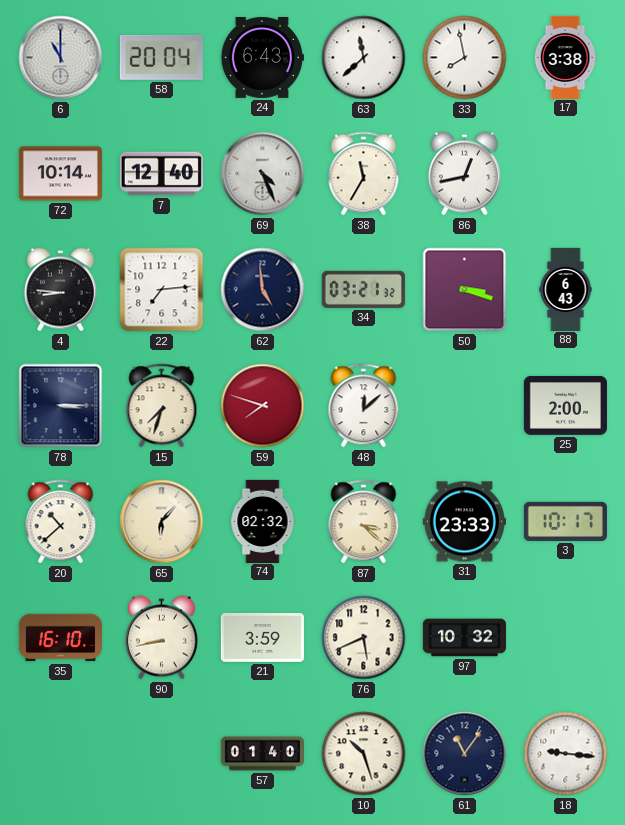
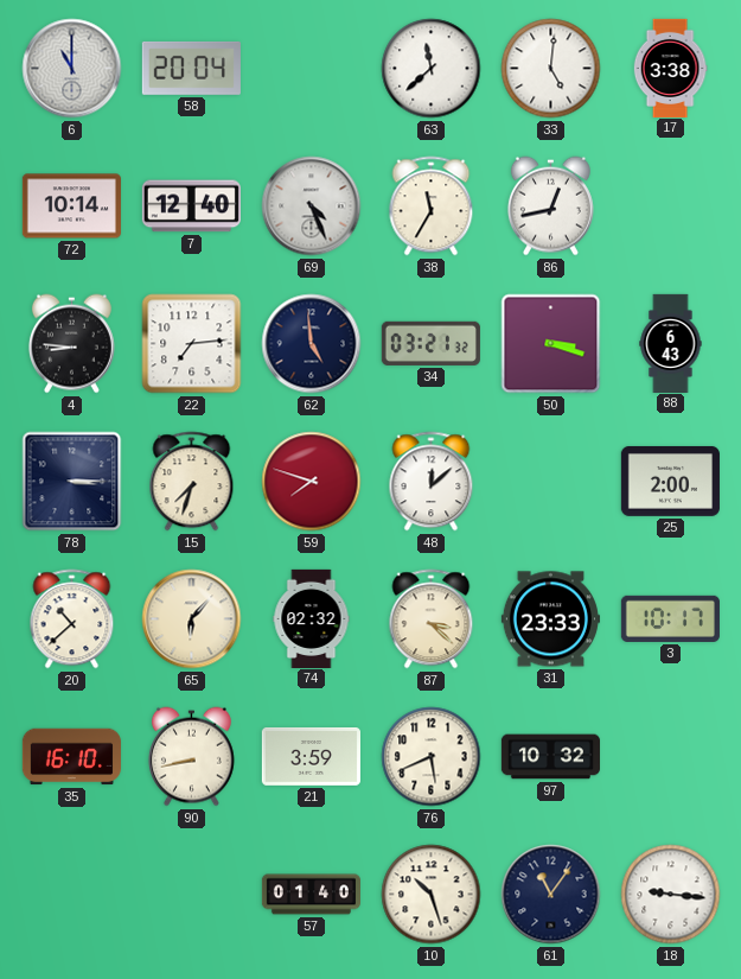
24: 6:43 -> none
33: 7:58 -> 5:01
